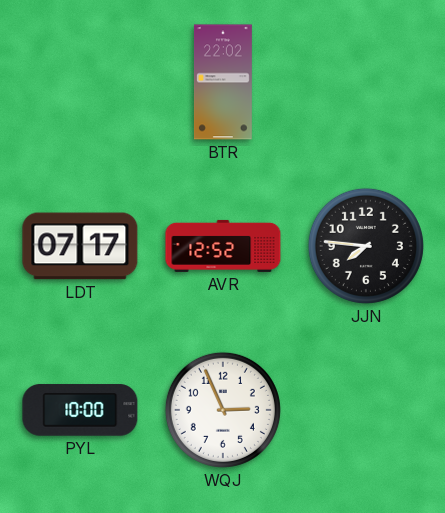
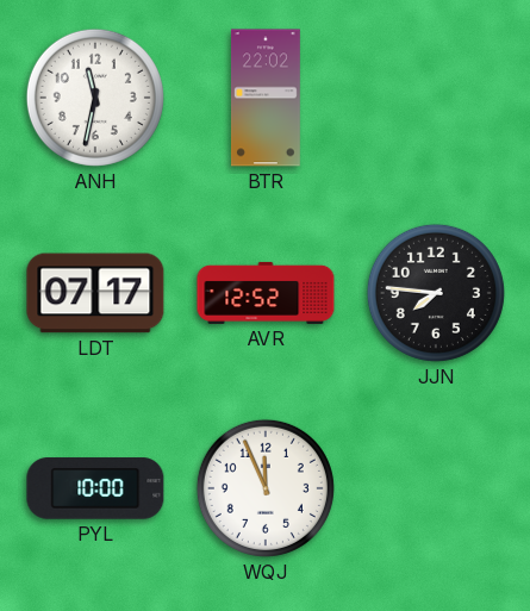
ANH: none -> 11:32
WQJ: 2:56 -> 11:56
